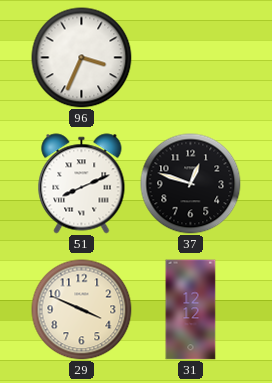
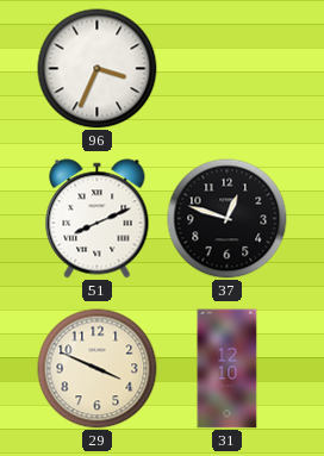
31: 12:12 -> 12:10
